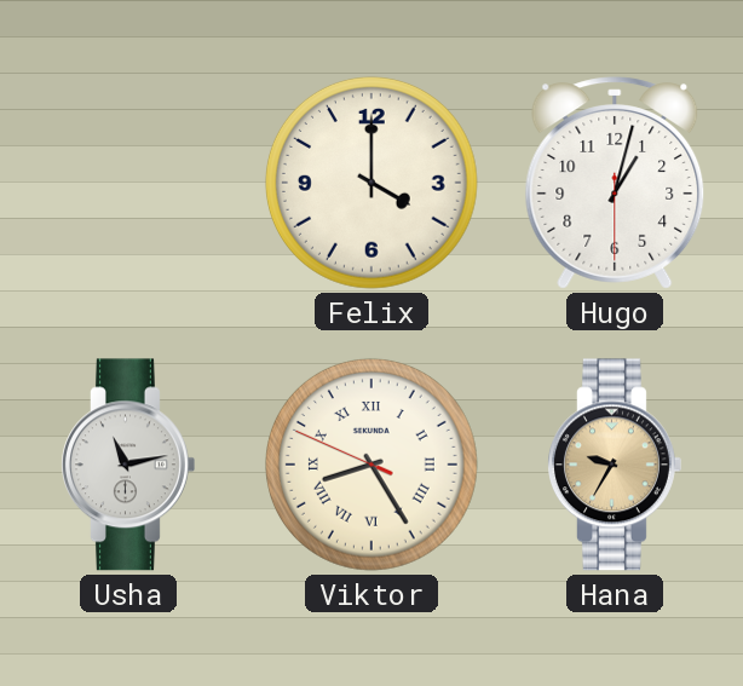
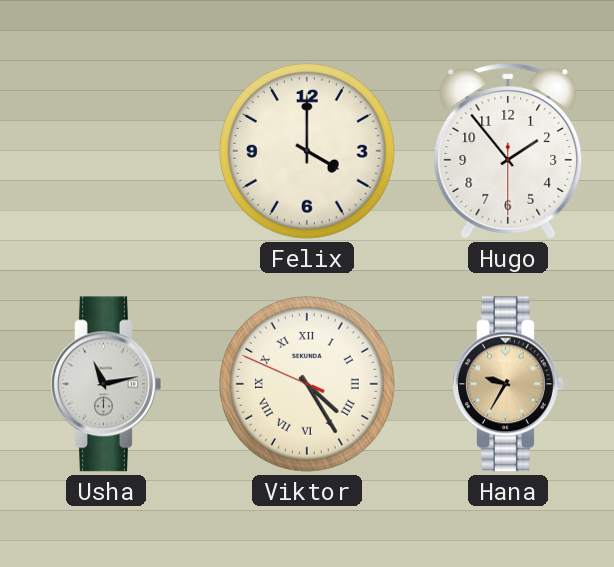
Hugo: 1:02 -> 1:53
Viktor: 8:24 -> 4:24
